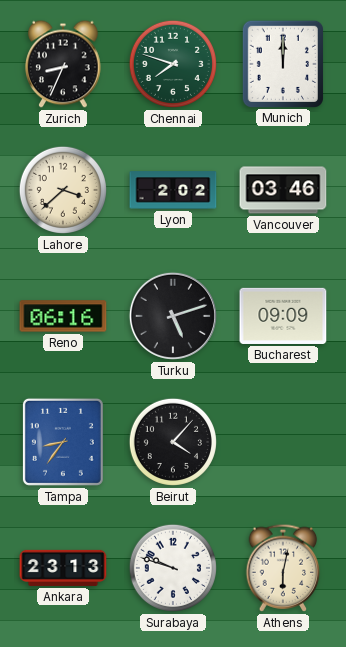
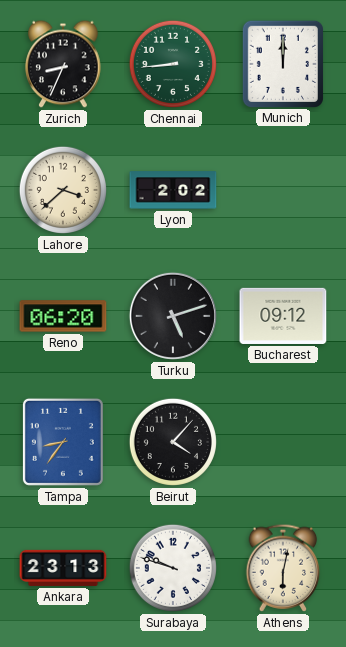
Chennai: 7:48 -> 8:44
Vancouver: 03:46 -> none
Reno: 06:16 -> 06:20
Bucharest: 09:09 -> 09:12
